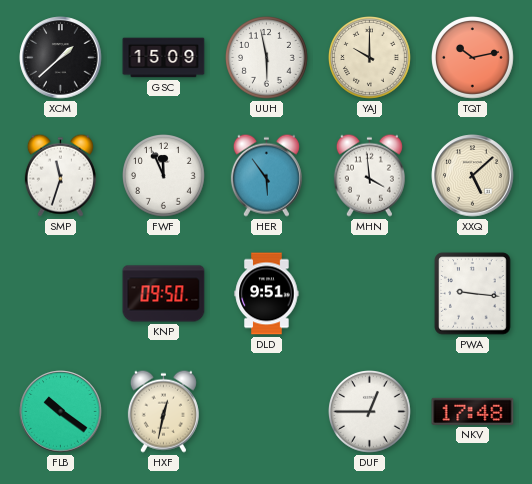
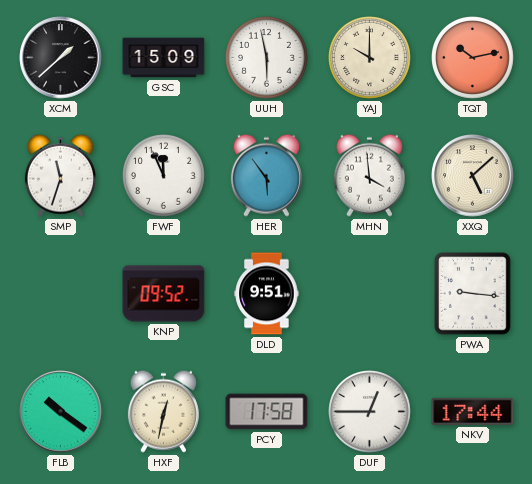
KNP: 09:50 -> 09:52
PCY: none -> 17:58
NKV: 17:48 -> 17:44
